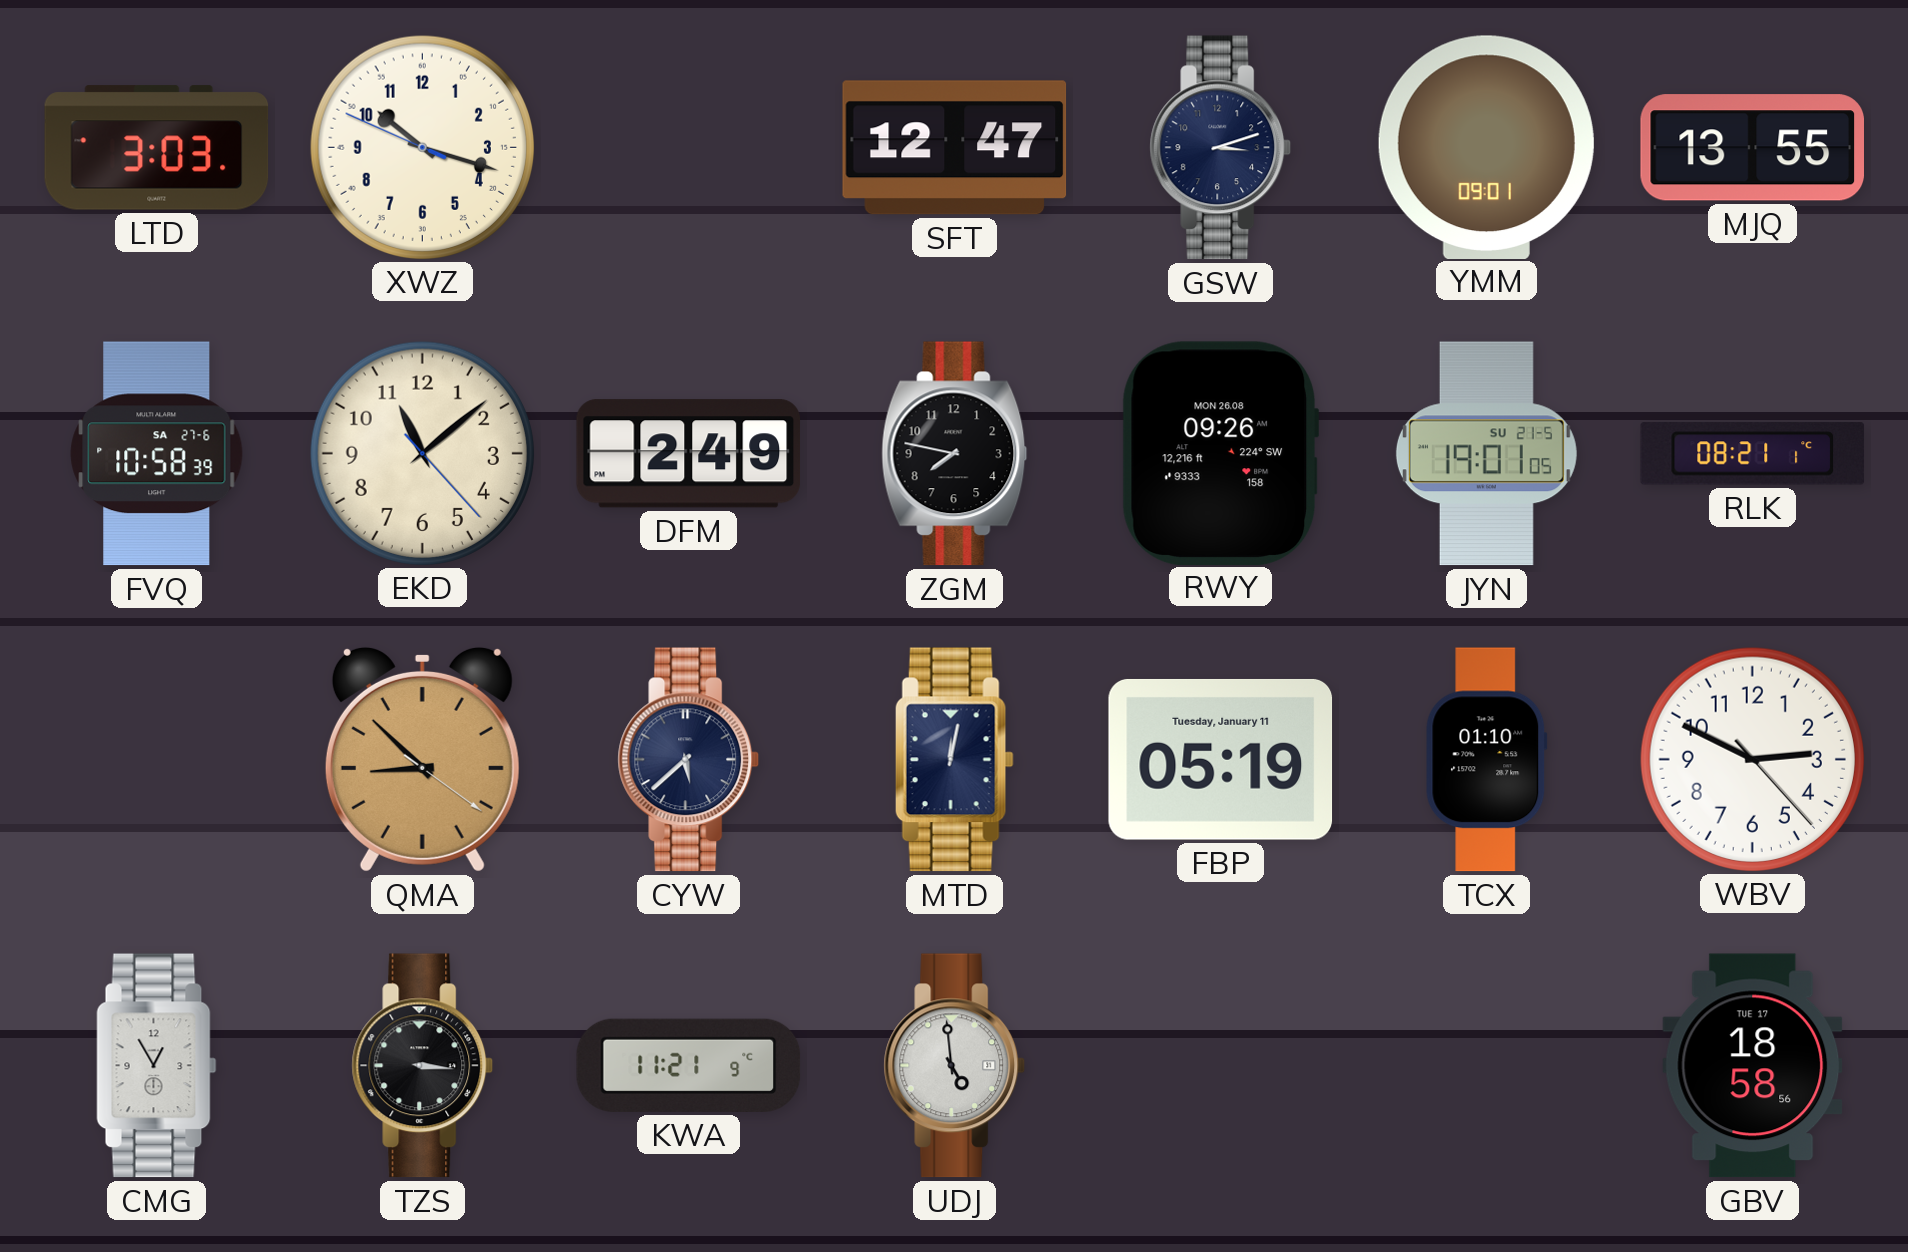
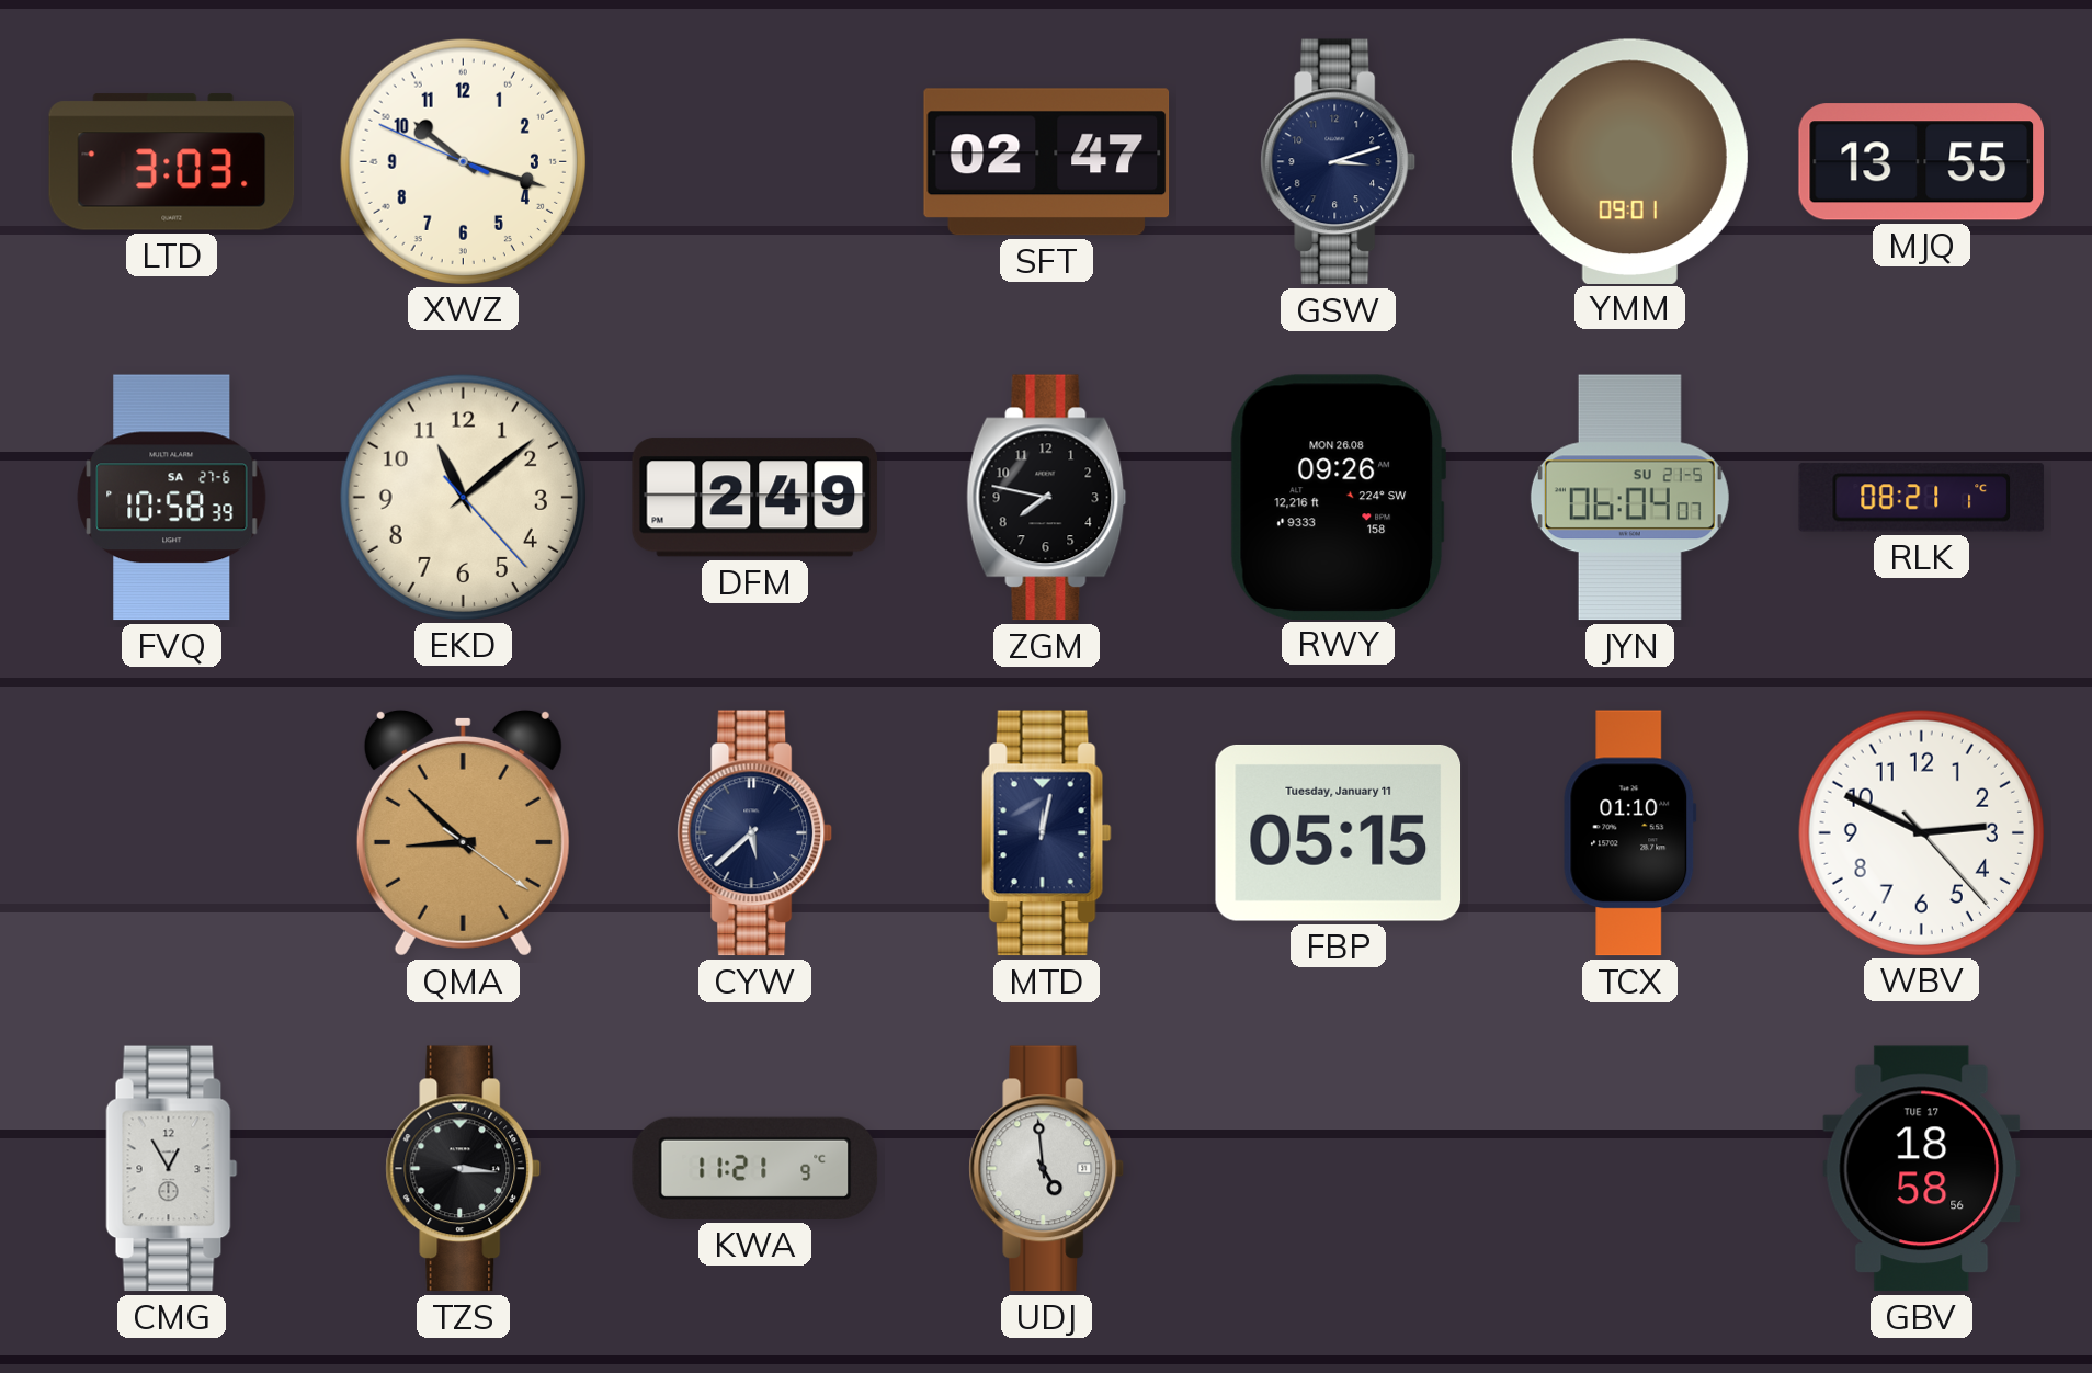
SFT: 12:47 -> 02:47
JYN: 19:01 -> 06:04
FBP: 05:19 -> 05:15
